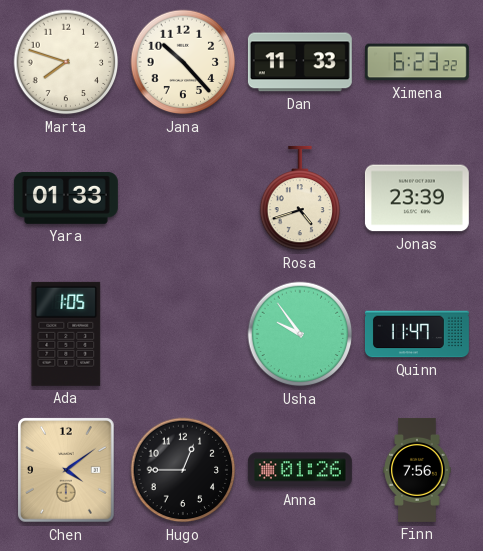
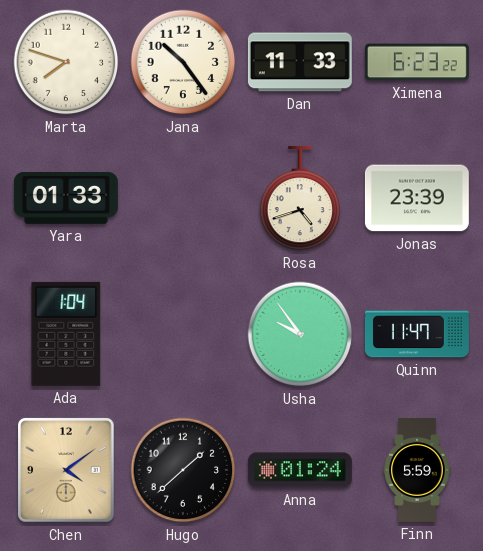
Jana: 10:23 -> 10:24
Ada: 1:05 -> 1:04
Hugo: 12:45 -> 1:38
Anna: 01:26 -> 01:24
Finn: 7:56 -> 5:59
